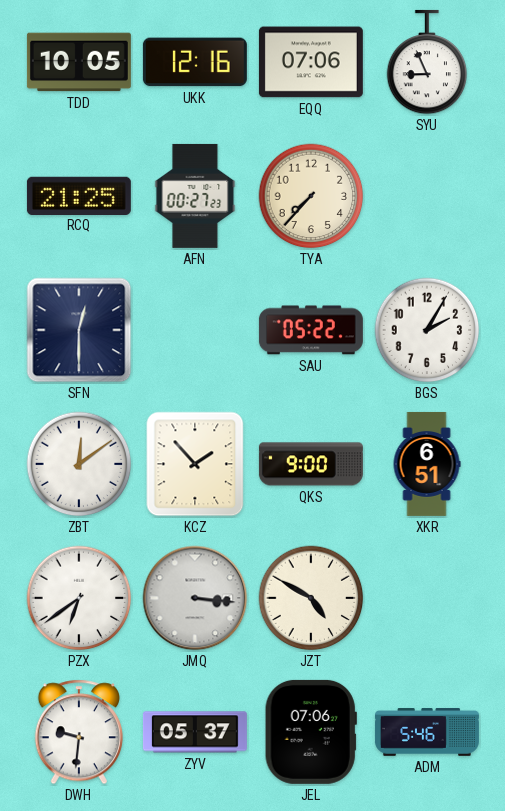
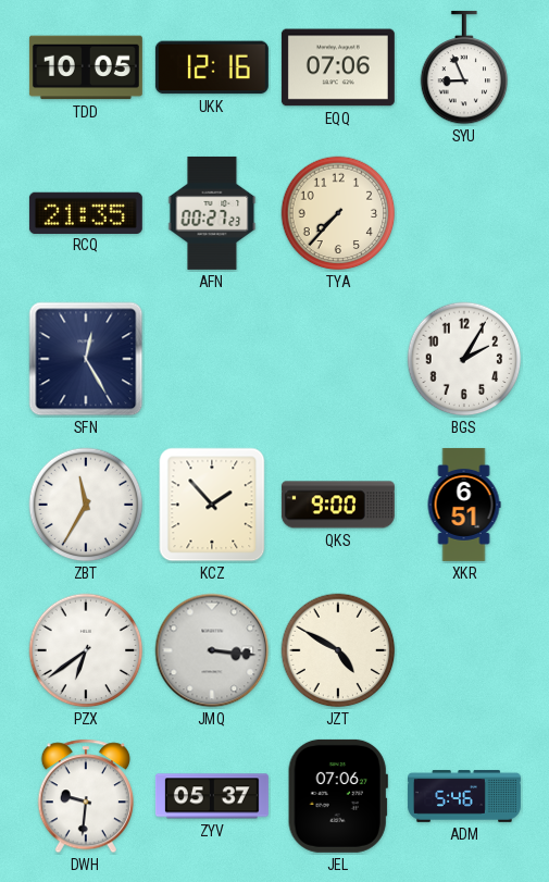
RCQ: 21:25 -> 21:35
SFN: 12:30 -> 12:25
SAU: 05:22 -> none
ZBT: 12:09 -> 11:35
